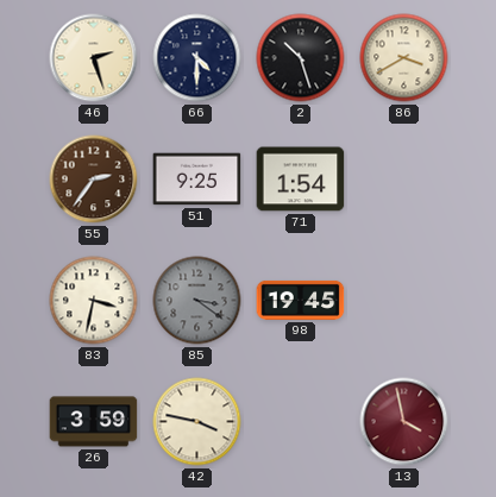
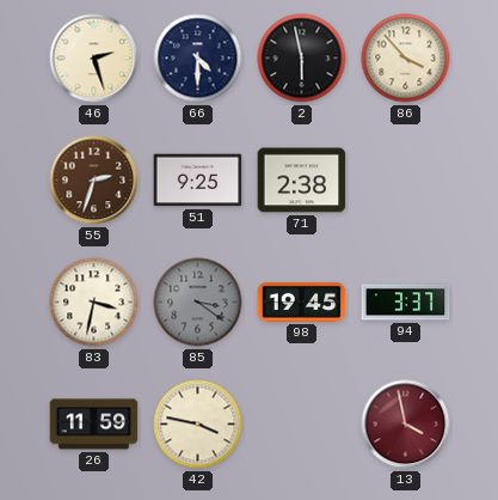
2: 10:27 -> 5:58
86: 3:40 -> 3:53
55: 2:36 -> 2:33
71: 1:54 -> 2:38
94: none -> 3:37
26: 3:59 -> 11:59
